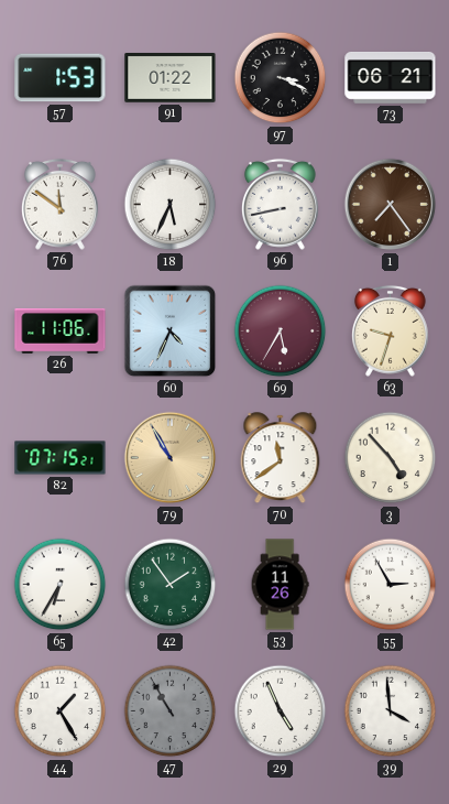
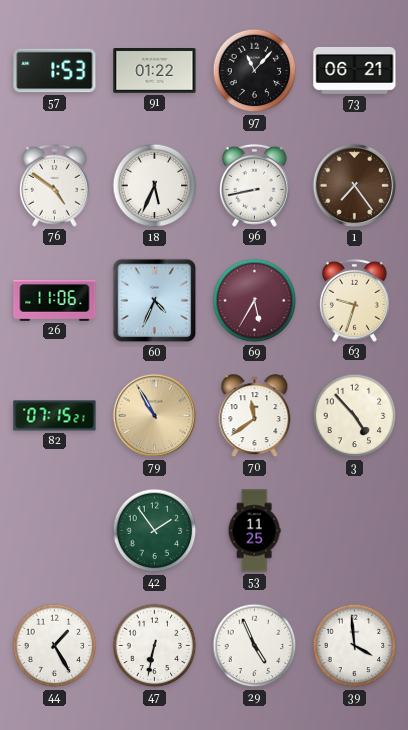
97: 3:19 -> 11:07
76: 11:51 -> 4:51
65: 6:35 -> none
53: 11:26 -> 11:25
55: 2:55 -> none
47: 10:55 -> 6:32
47 dial: grey -> white
